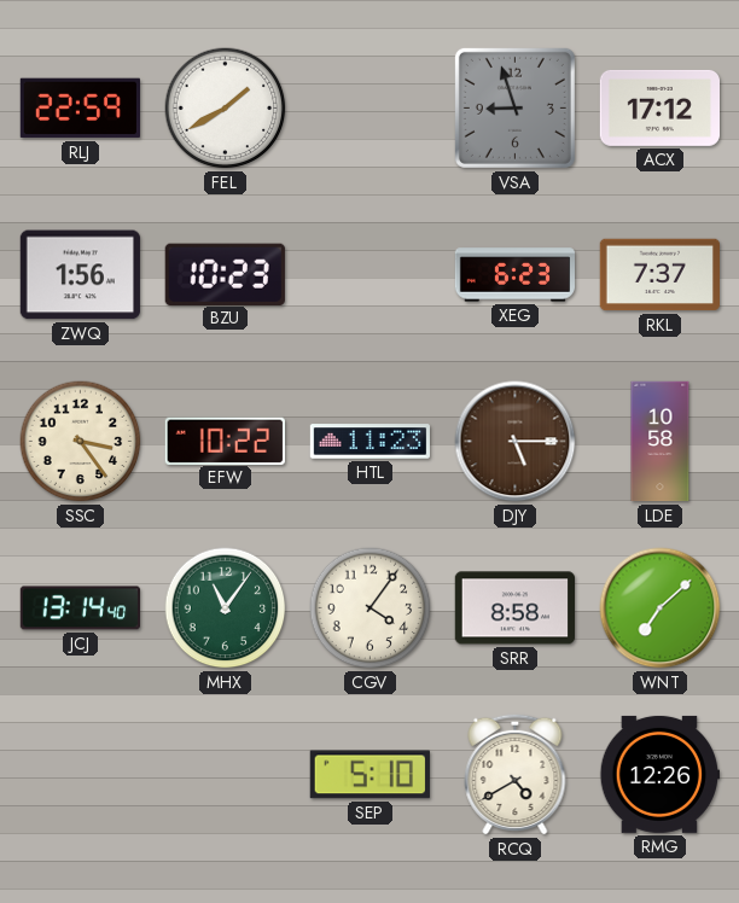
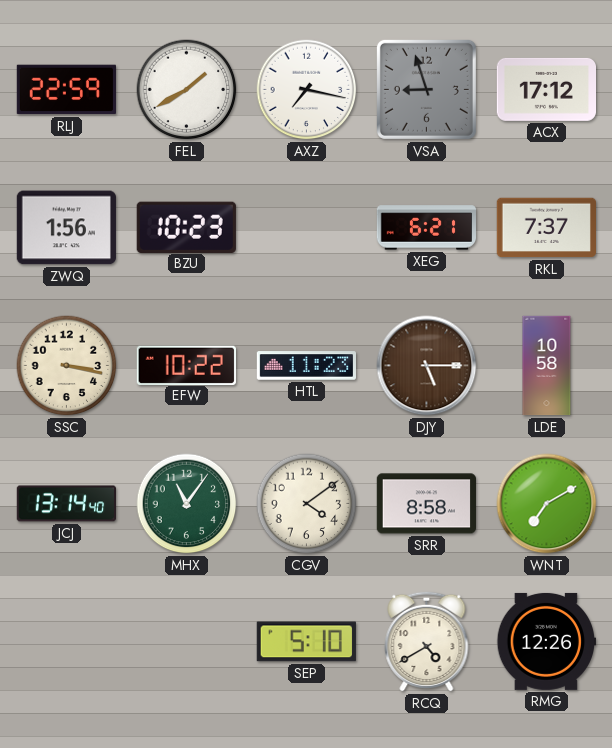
AXZ: none -> 7:17
XEG: 6:23 -> 6:21
SSC: 3:24 -> 3:17
CGV: 4:06 -> 4:09
WNT: 7:08 -> 7:10
